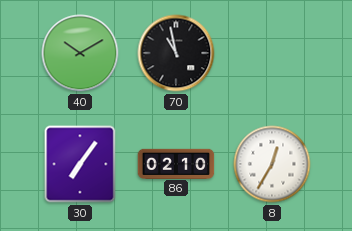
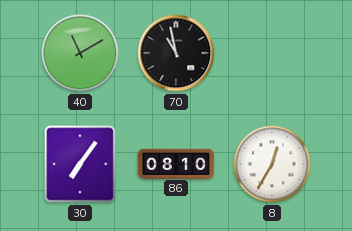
40: 10:10 -> 11:10
86: 02:10 -> 08:10
